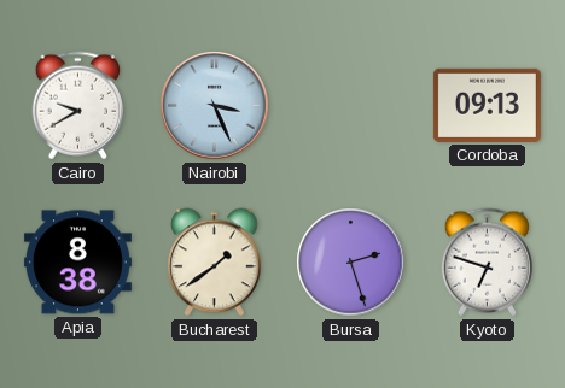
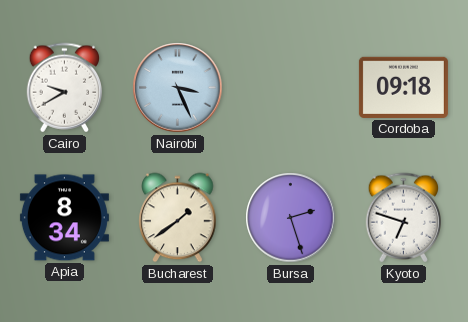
Cordoba: 09:13 -> 09:18
Apia: 8:38 -> 8:34
